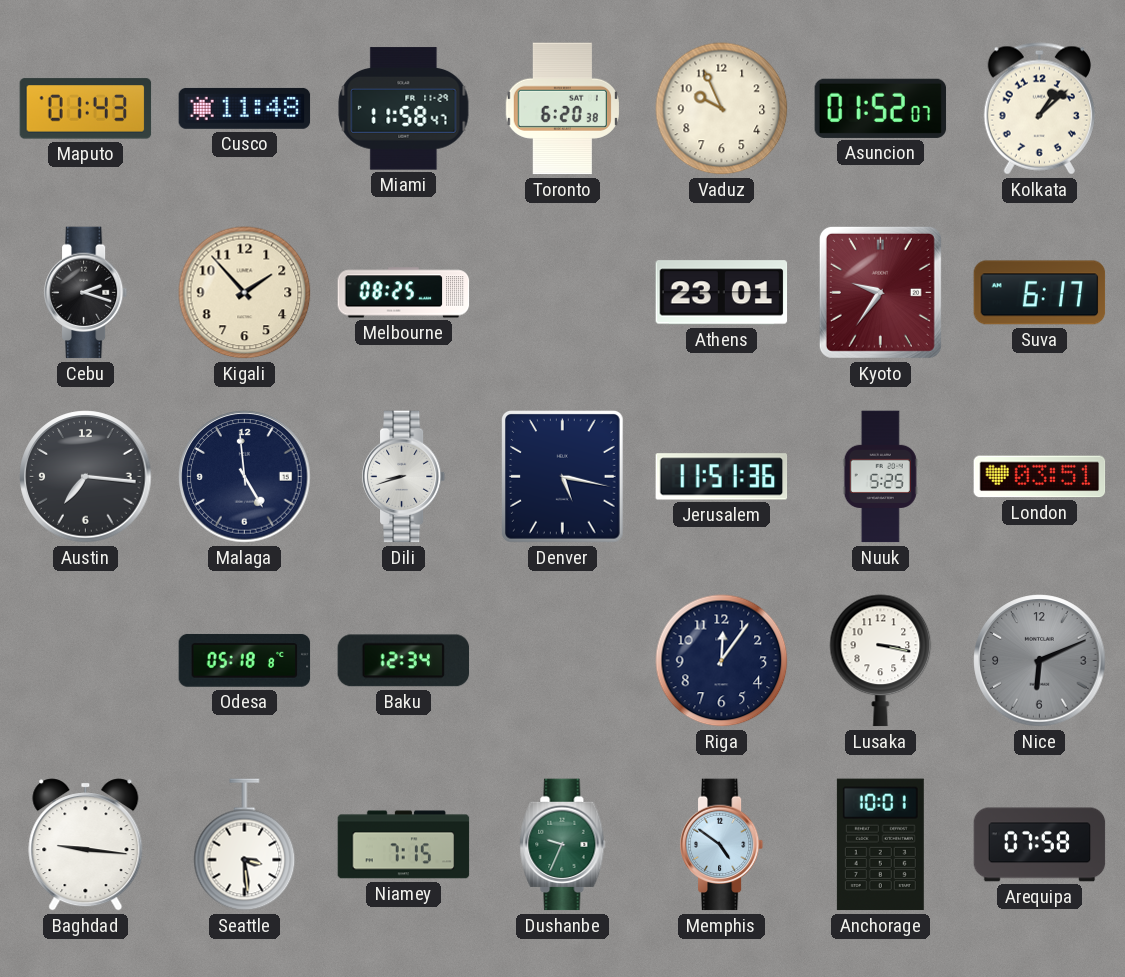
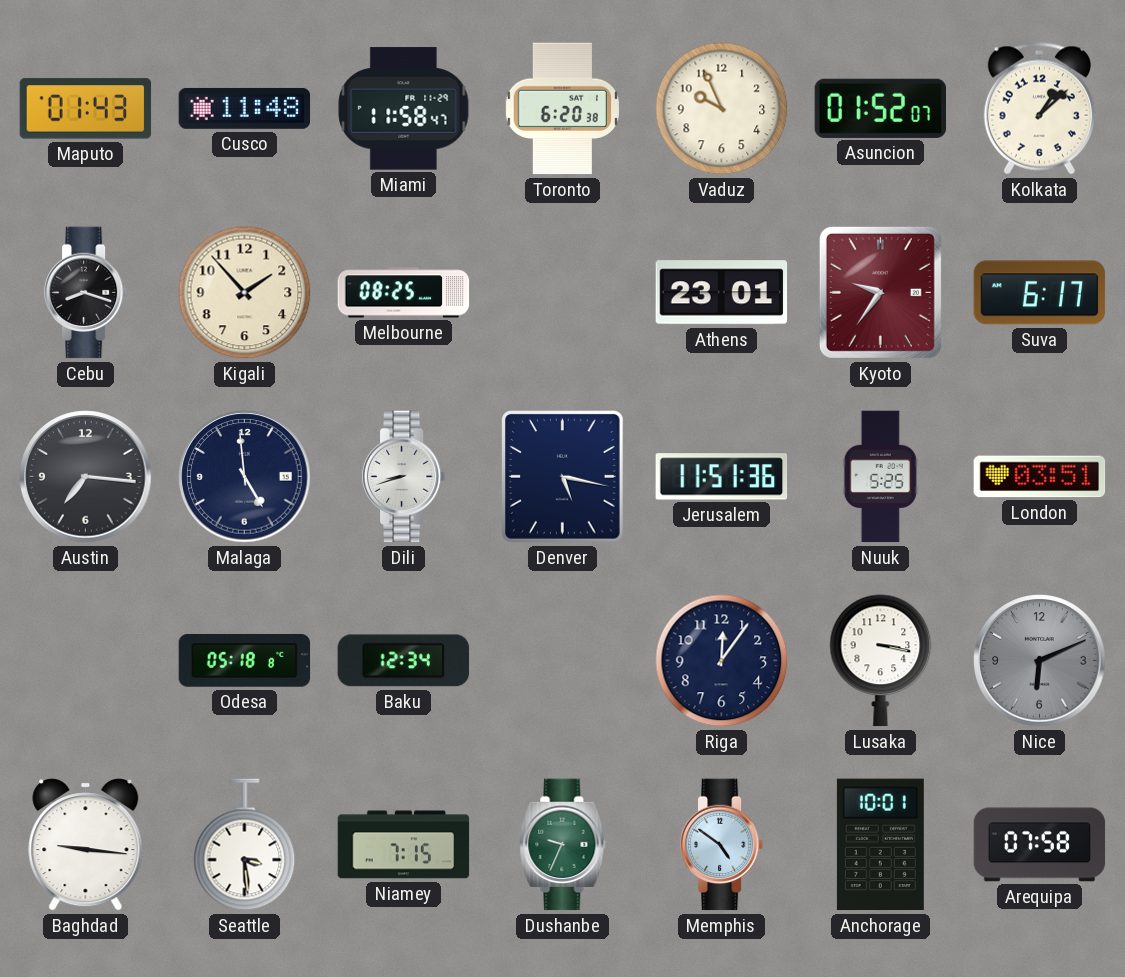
Cebu: 2:18 -> 8:18
